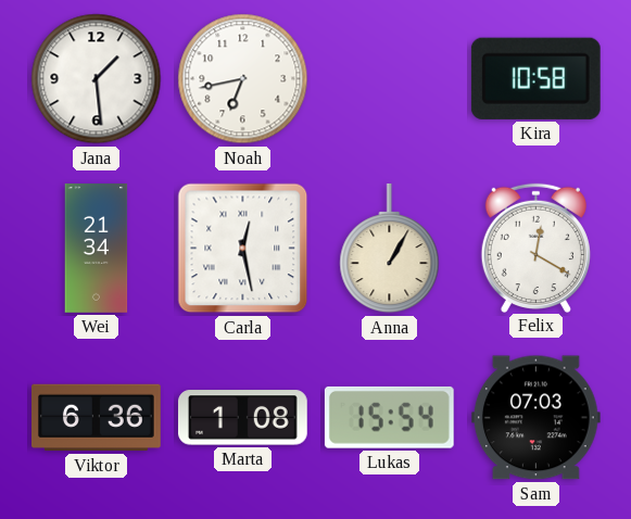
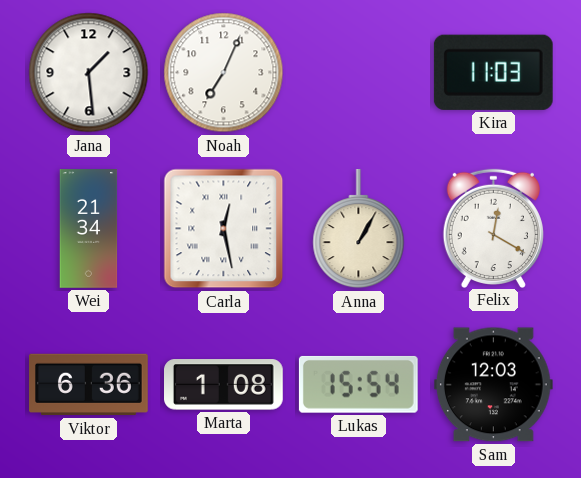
Noah: 6:43 -> 7:04
Kira: 10:58 -> 11:03
Sam: 07:03 -> 12:03
